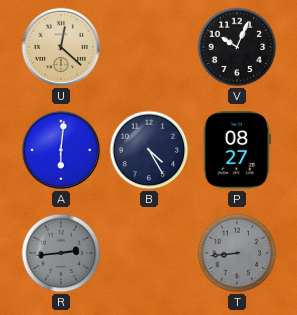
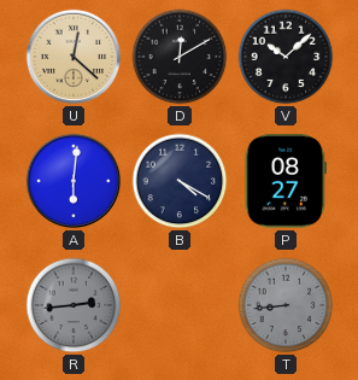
D: none -> 12:10
V: 10:04 -> 10:08
B: 4:25 -> 4:20
